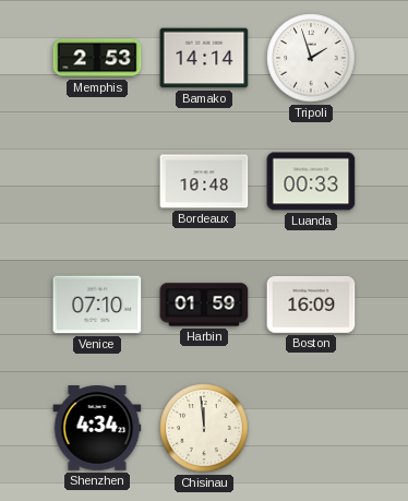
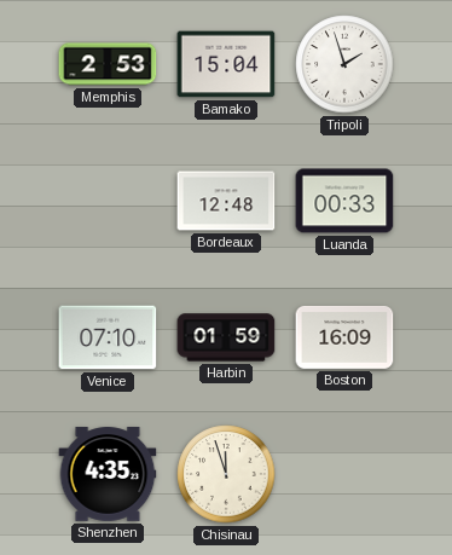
Bamako: 14:14 -> 15:04
Bordeaux: 10:48 -> 12:48
Shenzhen: 4:34 -> 4:35
Chisinau: 11:59 -> 11:57
